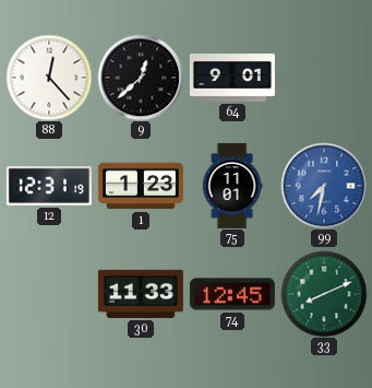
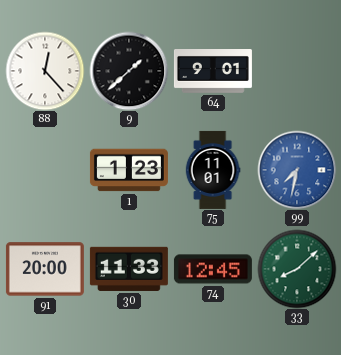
9: 12:38 -> 1:38
12: 12:31 -> none
91: none -> 20:00
33: 8:11 -> 8:08
